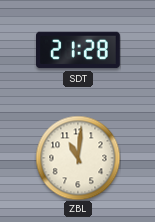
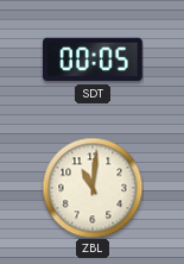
SDT: 21:28 -> 00:05
